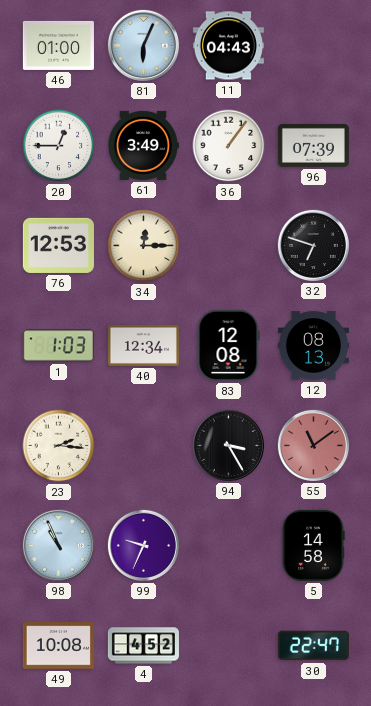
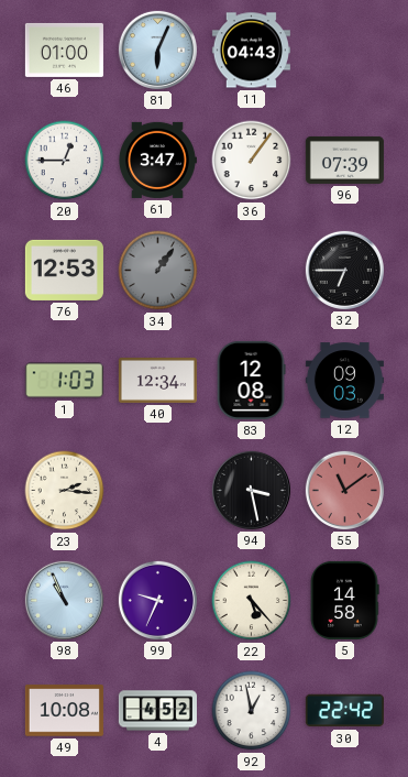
61: 3:49 -> 3:47
34: 12:15 -> 1:06
34 dial: cream -> grey
32: 6:48 -> 6:45
12: 08:13 -> 09:03
94: 3:25 -> 3:28
22: none -> 5:23
92: none -> 12:58
30: 22:47 -> 22:42
